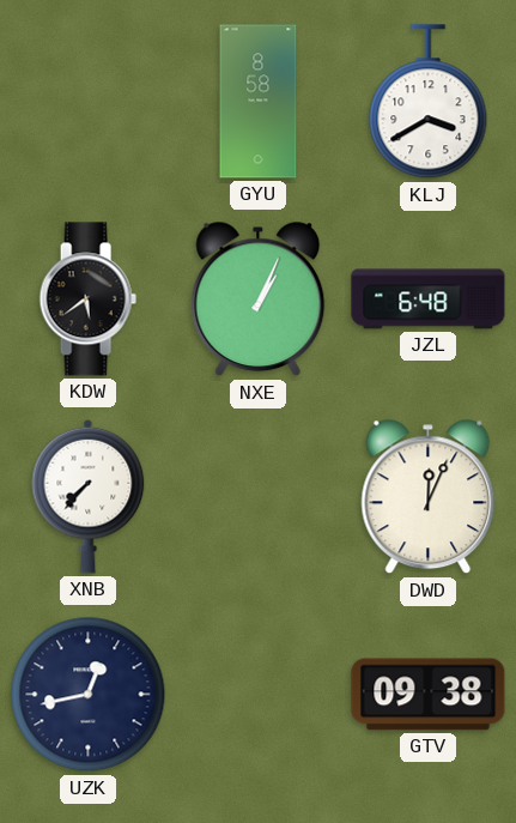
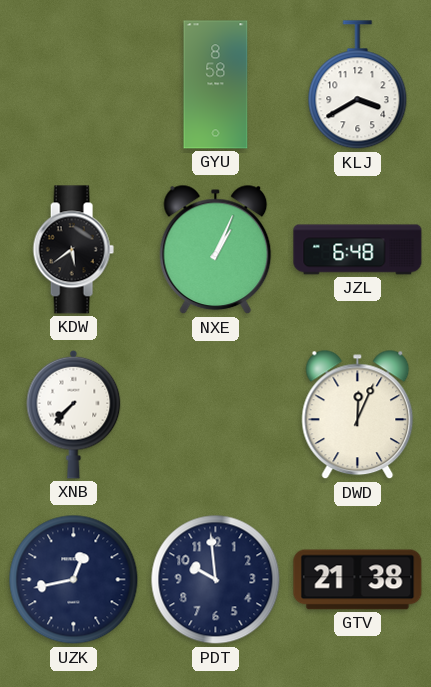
PDT: none -> 9:59
GTV: 09:38 -> 21:38
